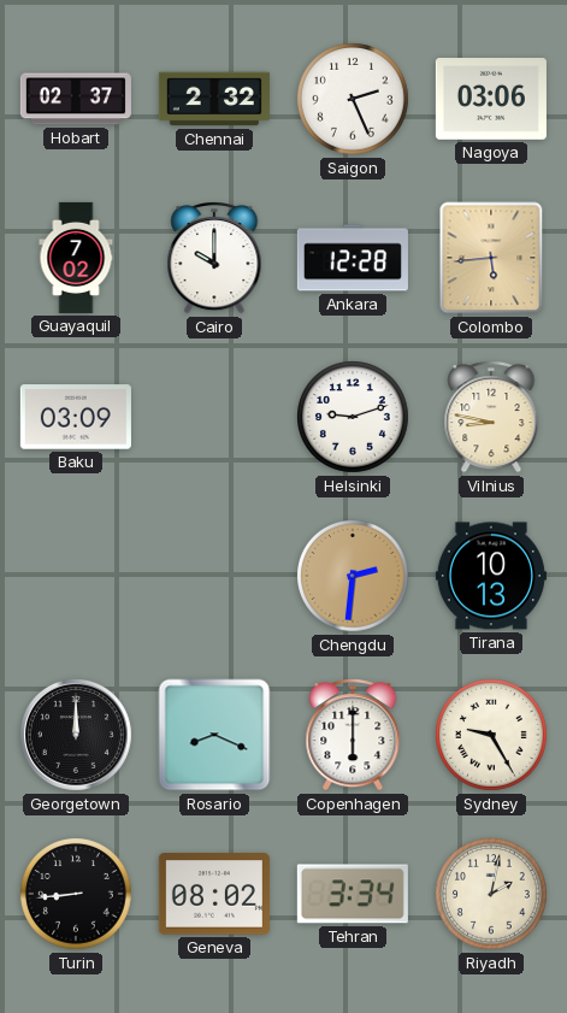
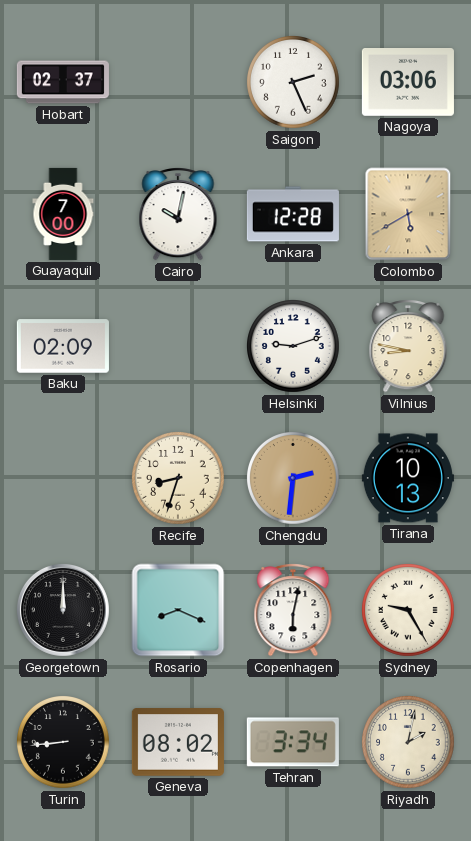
Chennai: 2:32 -> none
Guayaquil: 7:02 -> 7:00
Cairo: 10:00 -> 10:02
Colombo: 5:44 -> 5:40
Baku: 03:09 -> 02:09
Recife: none -> 8:33
Copenhagen: 6:00 -> 6:02
